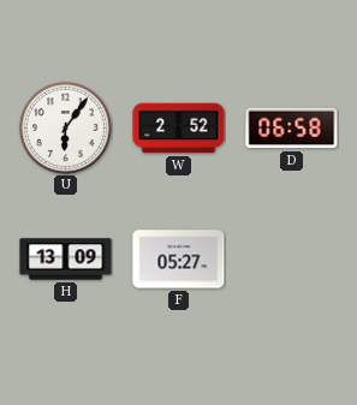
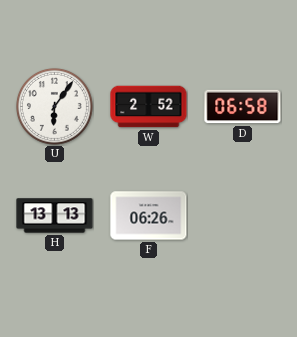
H: 13:09 -> 13:13
F: 05:27 -> 06:26
